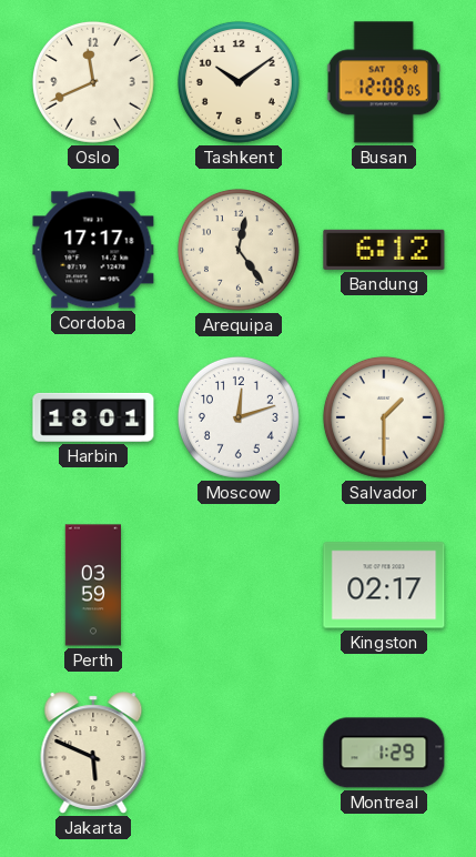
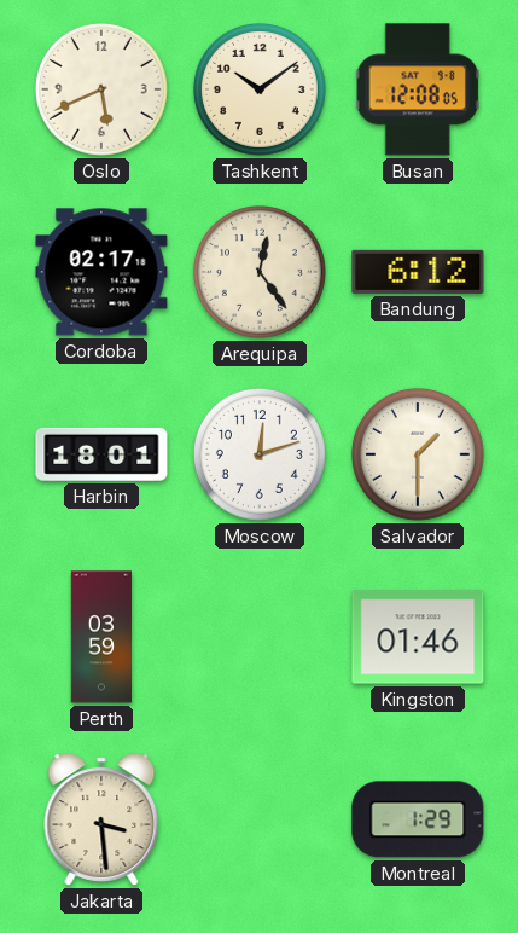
Oslo: 11:41 -> 5:41
Cordoba: 17:17 -> 02:17
Kingston: 02:17 -> 01:46
Jakarta: 5:49 -> 3:29
